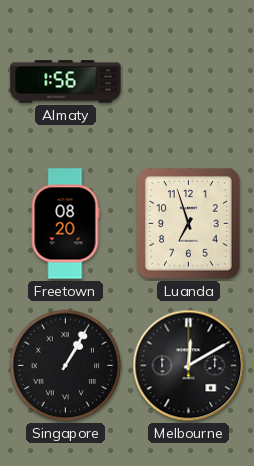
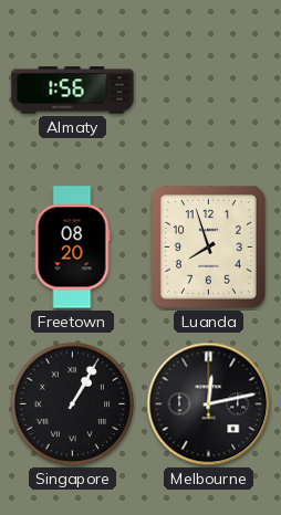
Luanda: 6:57 -> 7:57
Melbourne: 12:10 -> 12:13
